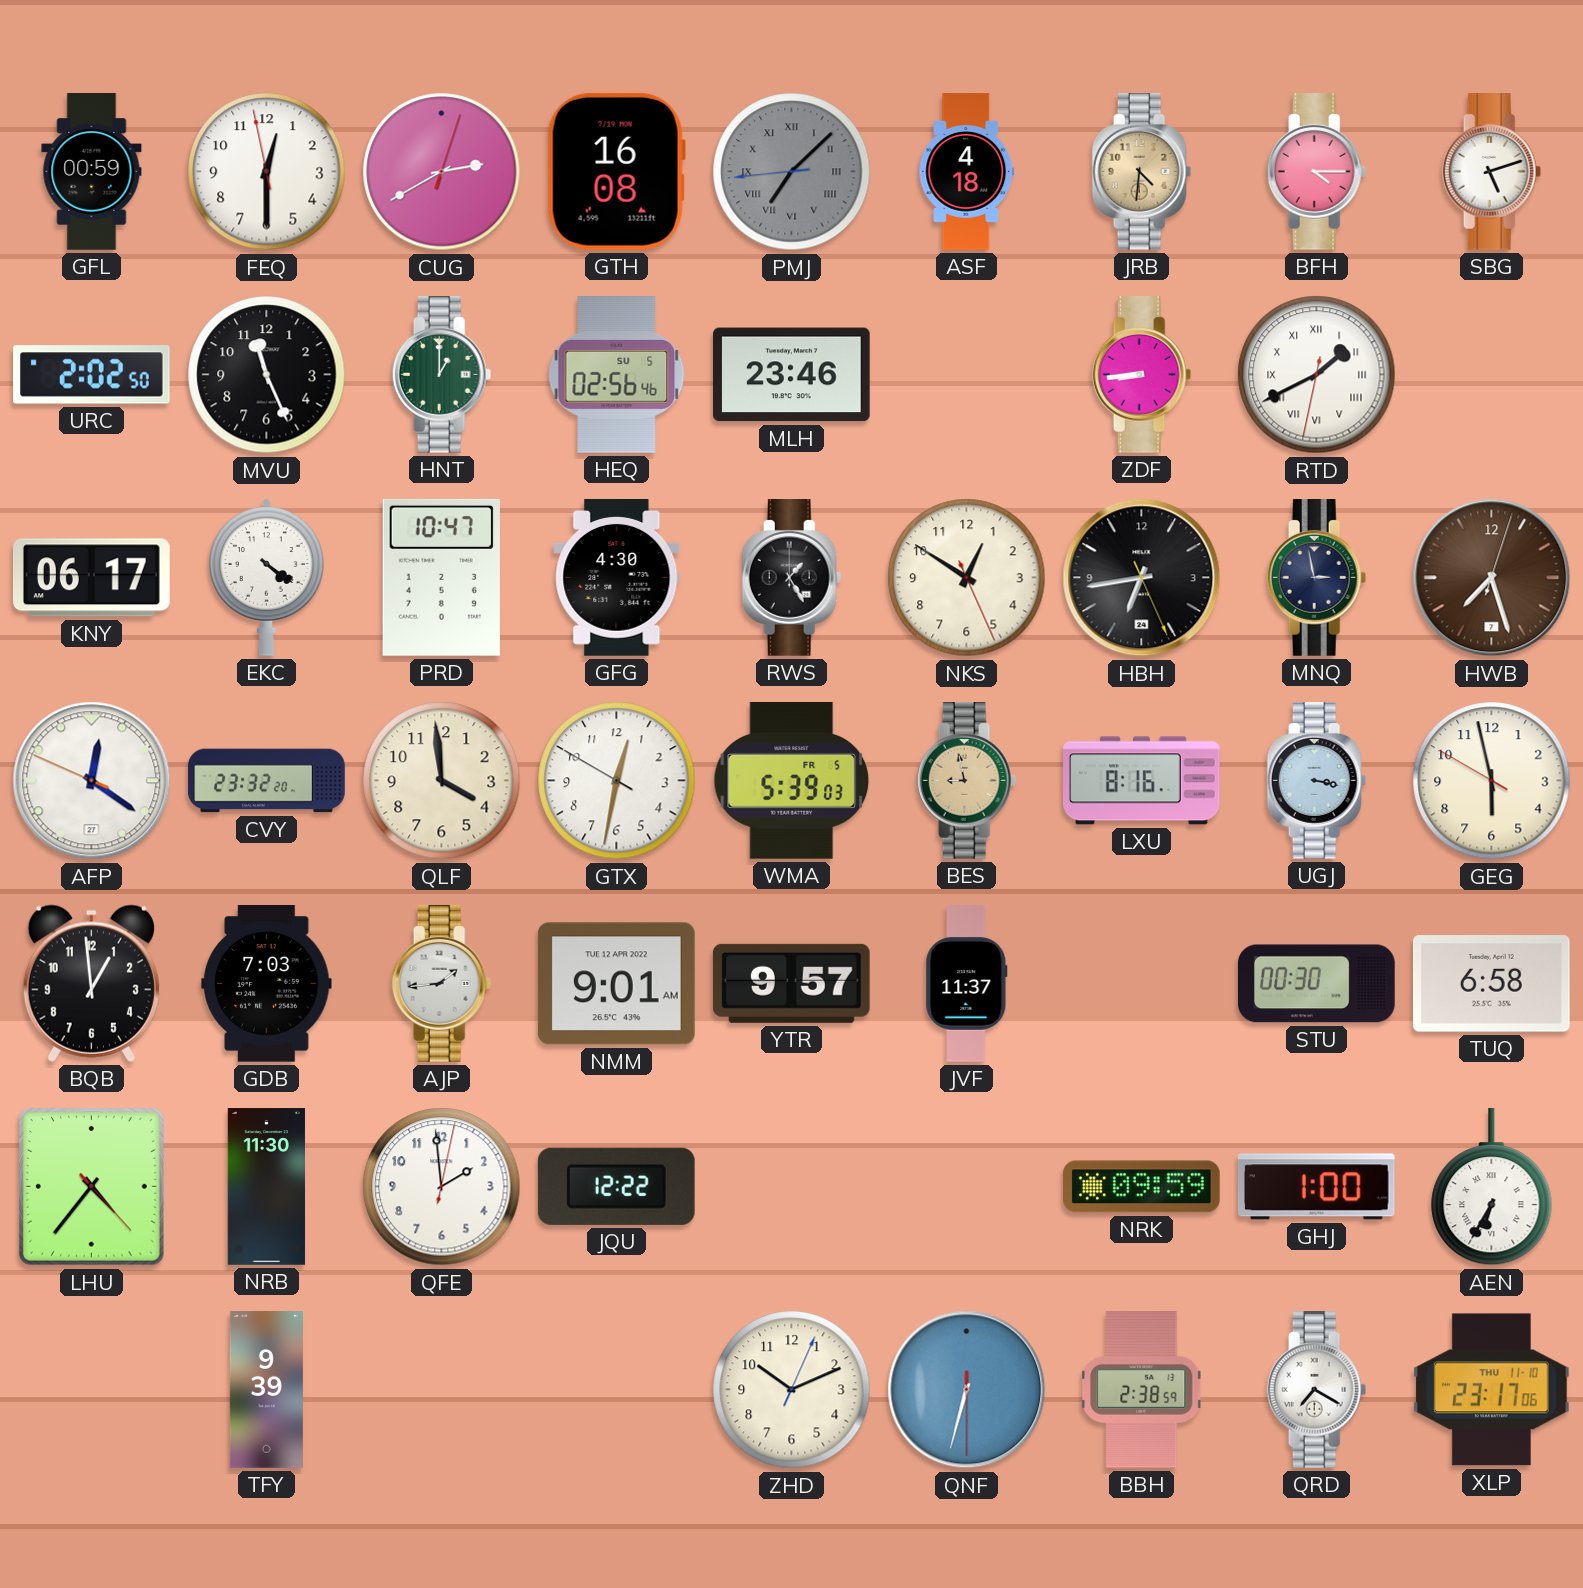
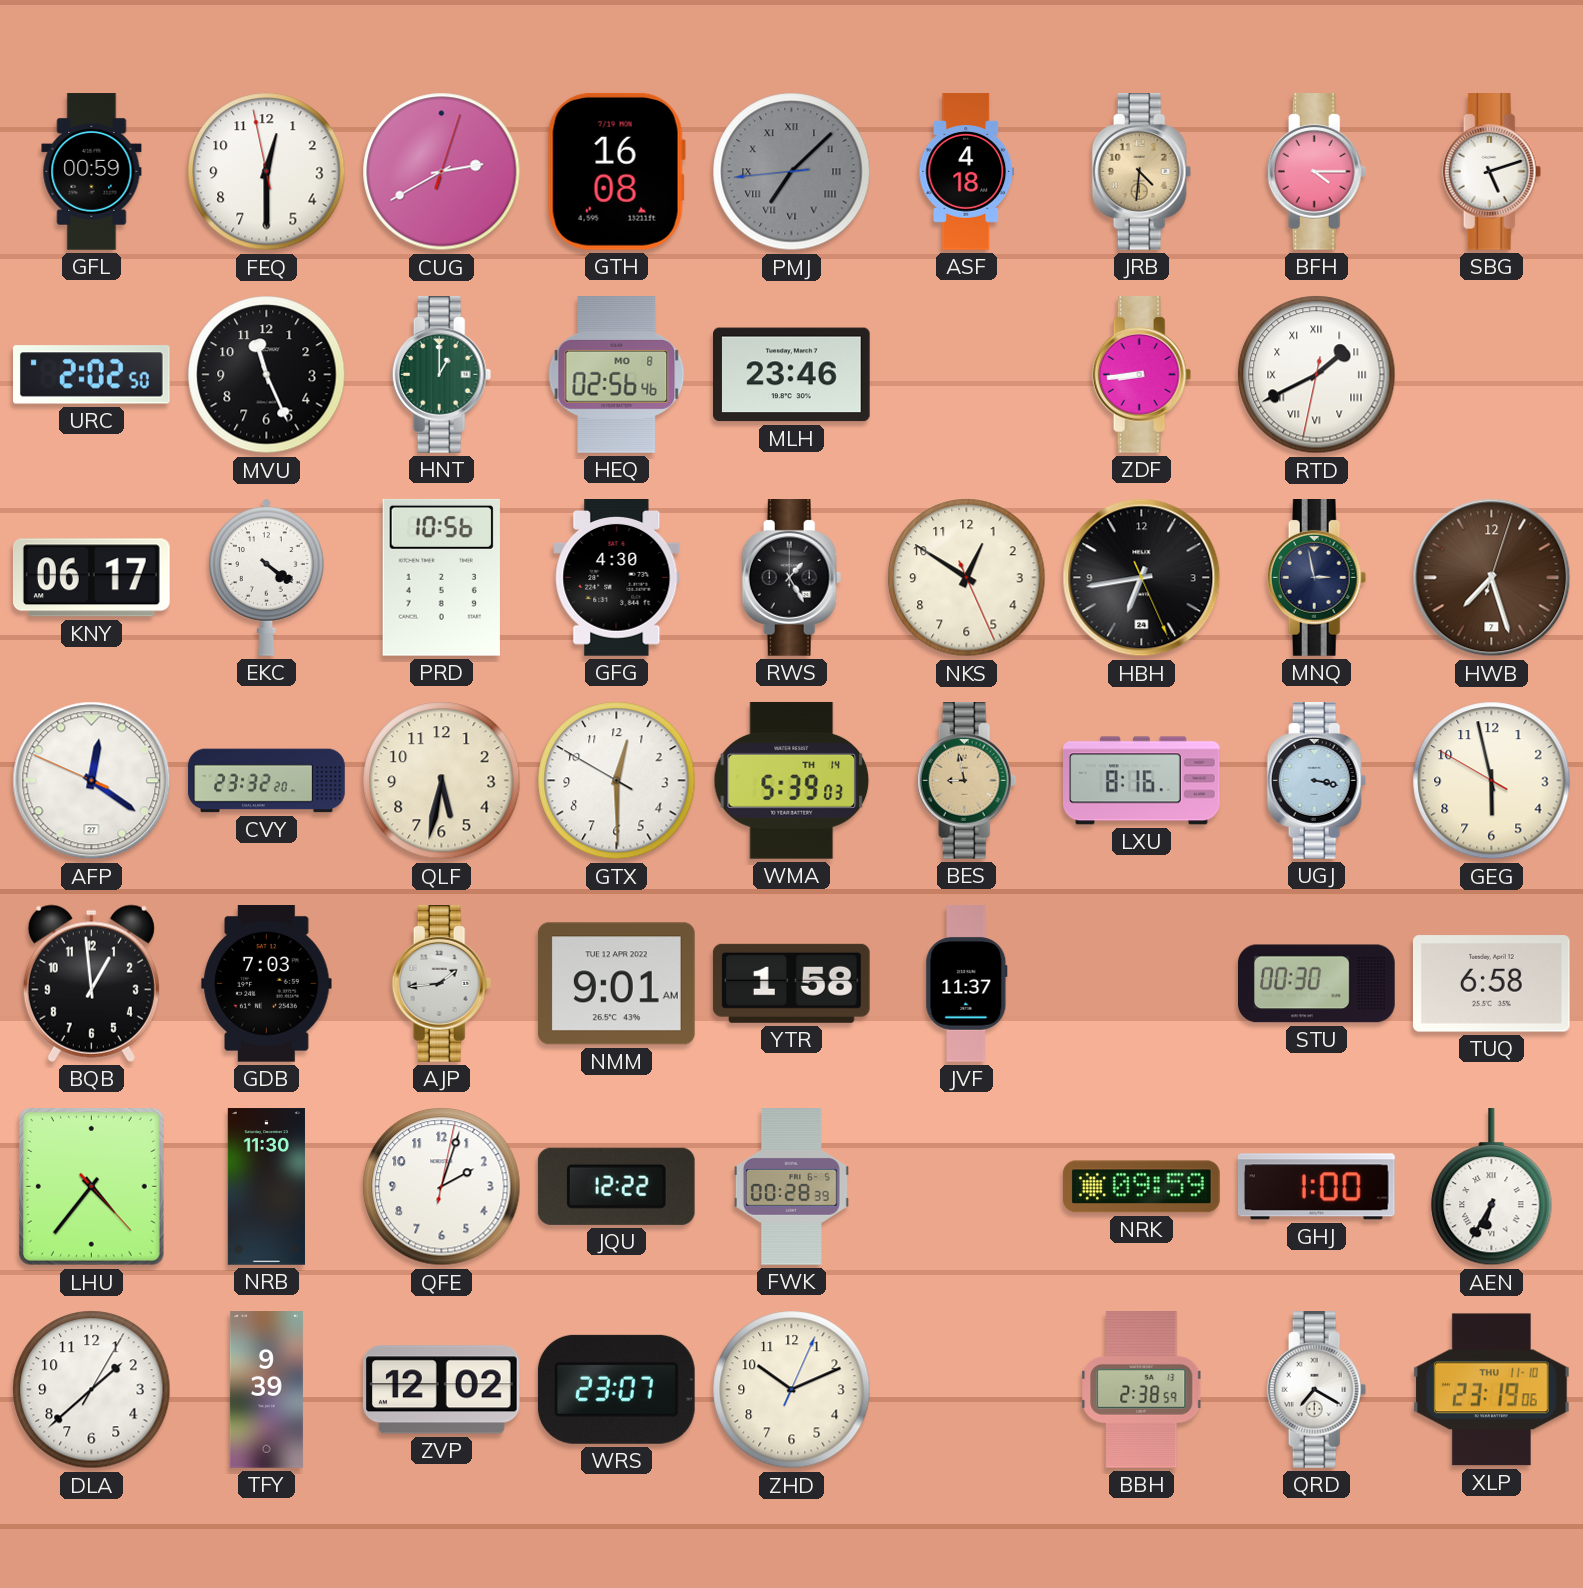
HEQ date: SU 5 -> MO 8
PRD: 10:47 -> 10:56
QLF: 3:59 -> 5:32
GTX: 12:31 -> 12:29
WMA date: FR 5 -> TH 14
YTR: 9:57 -> 1:58
QFE: 1:59 -> 2:03
FWK: none -> 00:28
DLA: none -> 1:38
ZVP: none -> 12:02
WRS: none -> 23:07
QNF: 6:32 -> none
XLP: 23:17 -> 23:19
